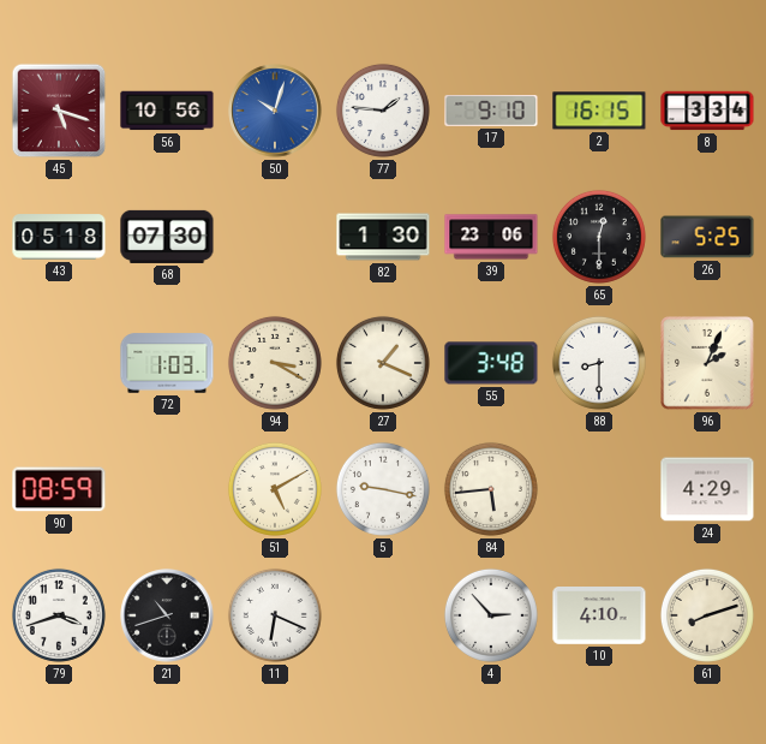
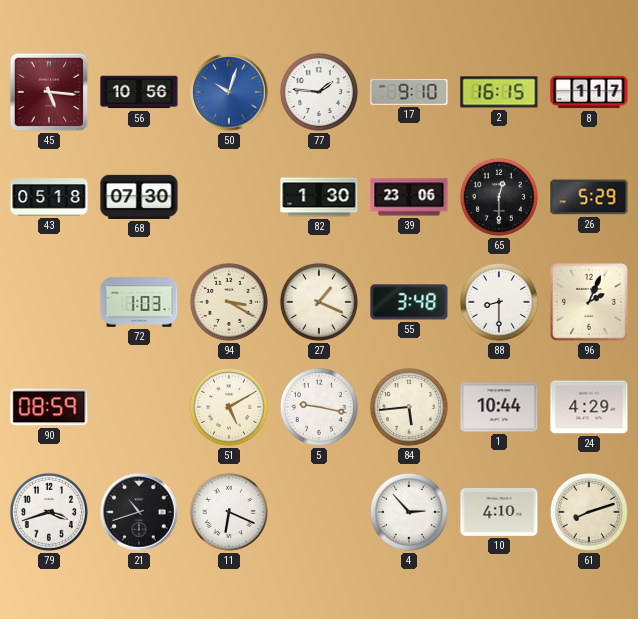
45: 5:18 -> 5:16
8: 3:34 -> 1:17
26: 5:25 -> 5:29
1: none -> 10:44
